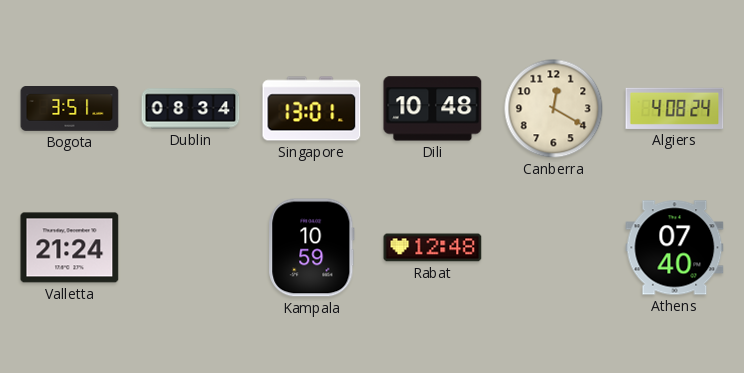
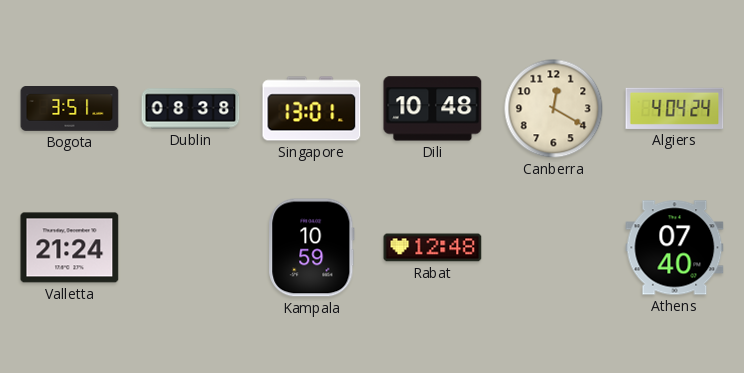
Dublin: 08:34 -> 08:38
Algiers: 4:08 -> 4:04
